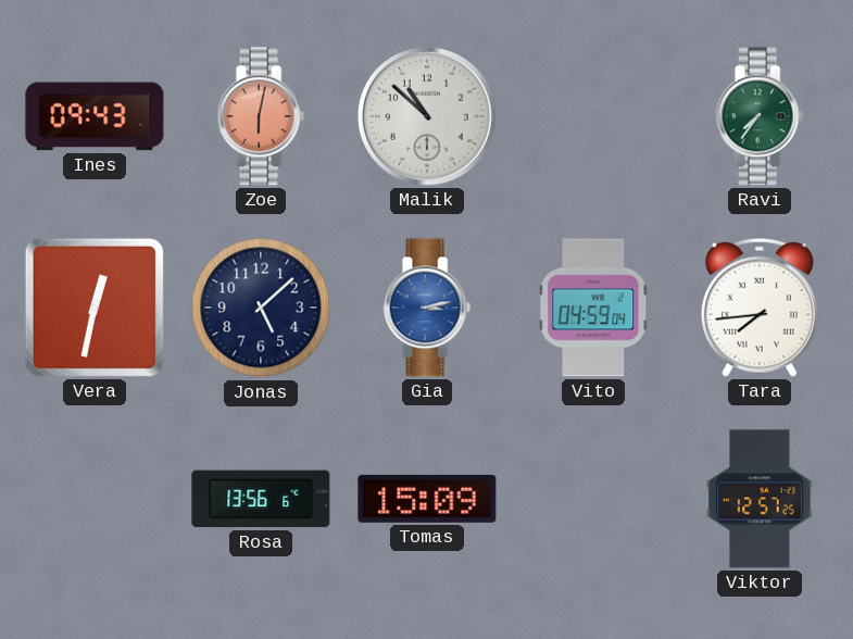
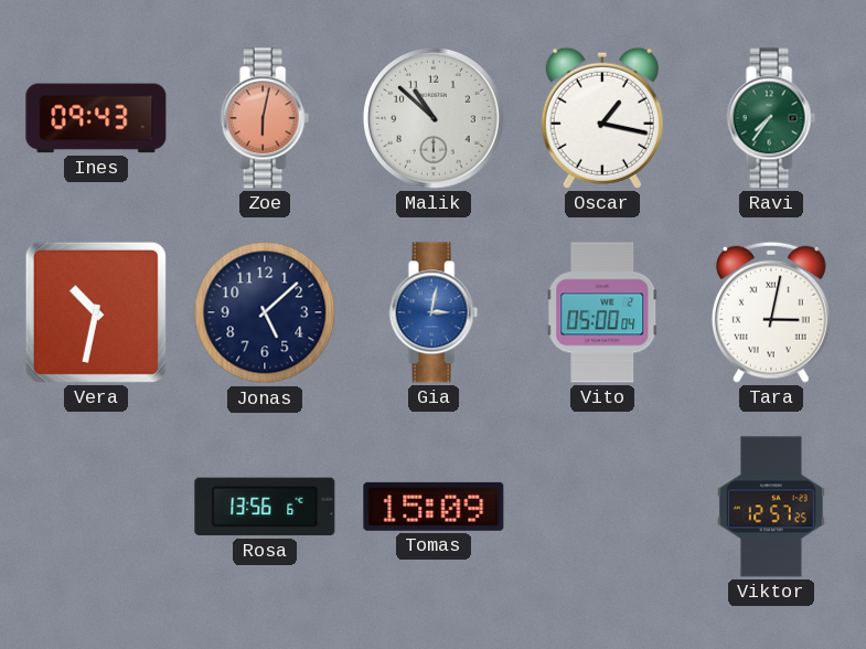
Oscar: none -> 1:17
Vera: 12:32 -> 10:32
Gia: 3:13 -> 3:02
Vito: 04:59 -> 05:00
Tara: 7:44 -> 3:02
